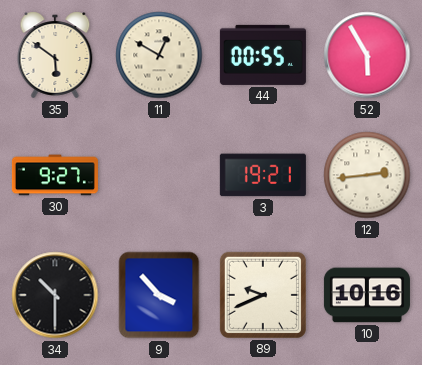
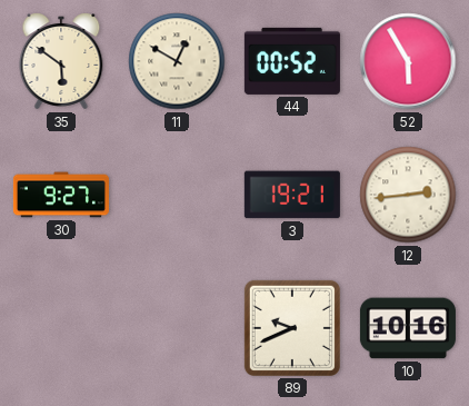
44: 00:55 -> 00:52
34: 10:30 -> none
9: 3:53 -> none
